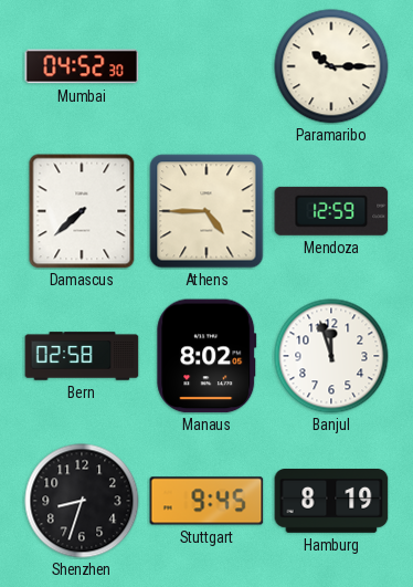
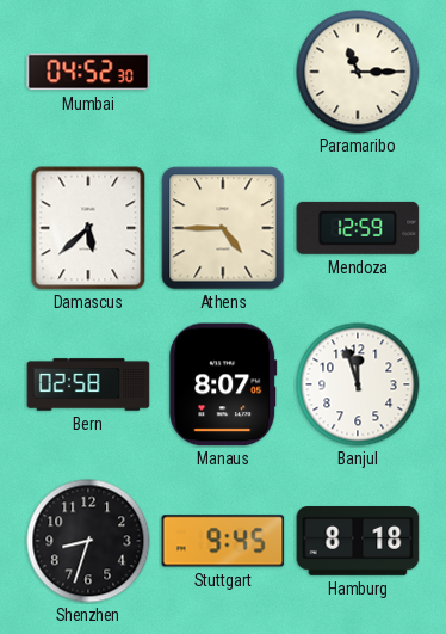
Paramaribo: 10:15 -> 11:15
Damascus: 7:38 -> 5:38
Manaus: 8:02 -> 8:07
Hamburg: 8:19 -> 8:18
